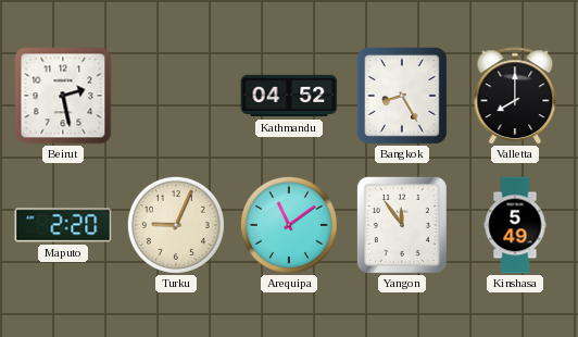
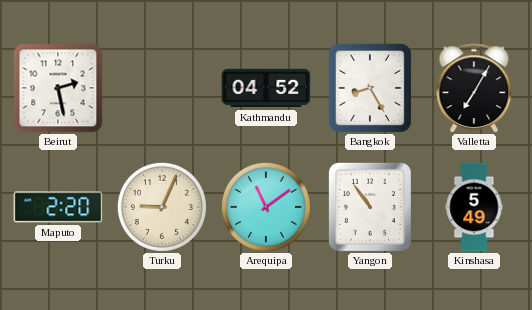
Valletta: 8:00 -> 7:05
Yangon: 11:54 -> 10:54
